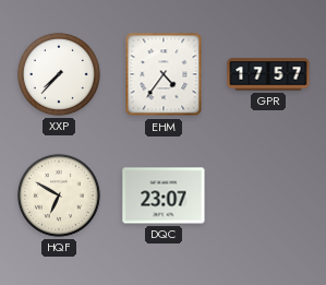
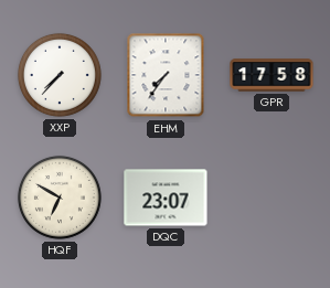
EHM: 4:36 -> 7:36
GPR: 17:57 -> 17:58
